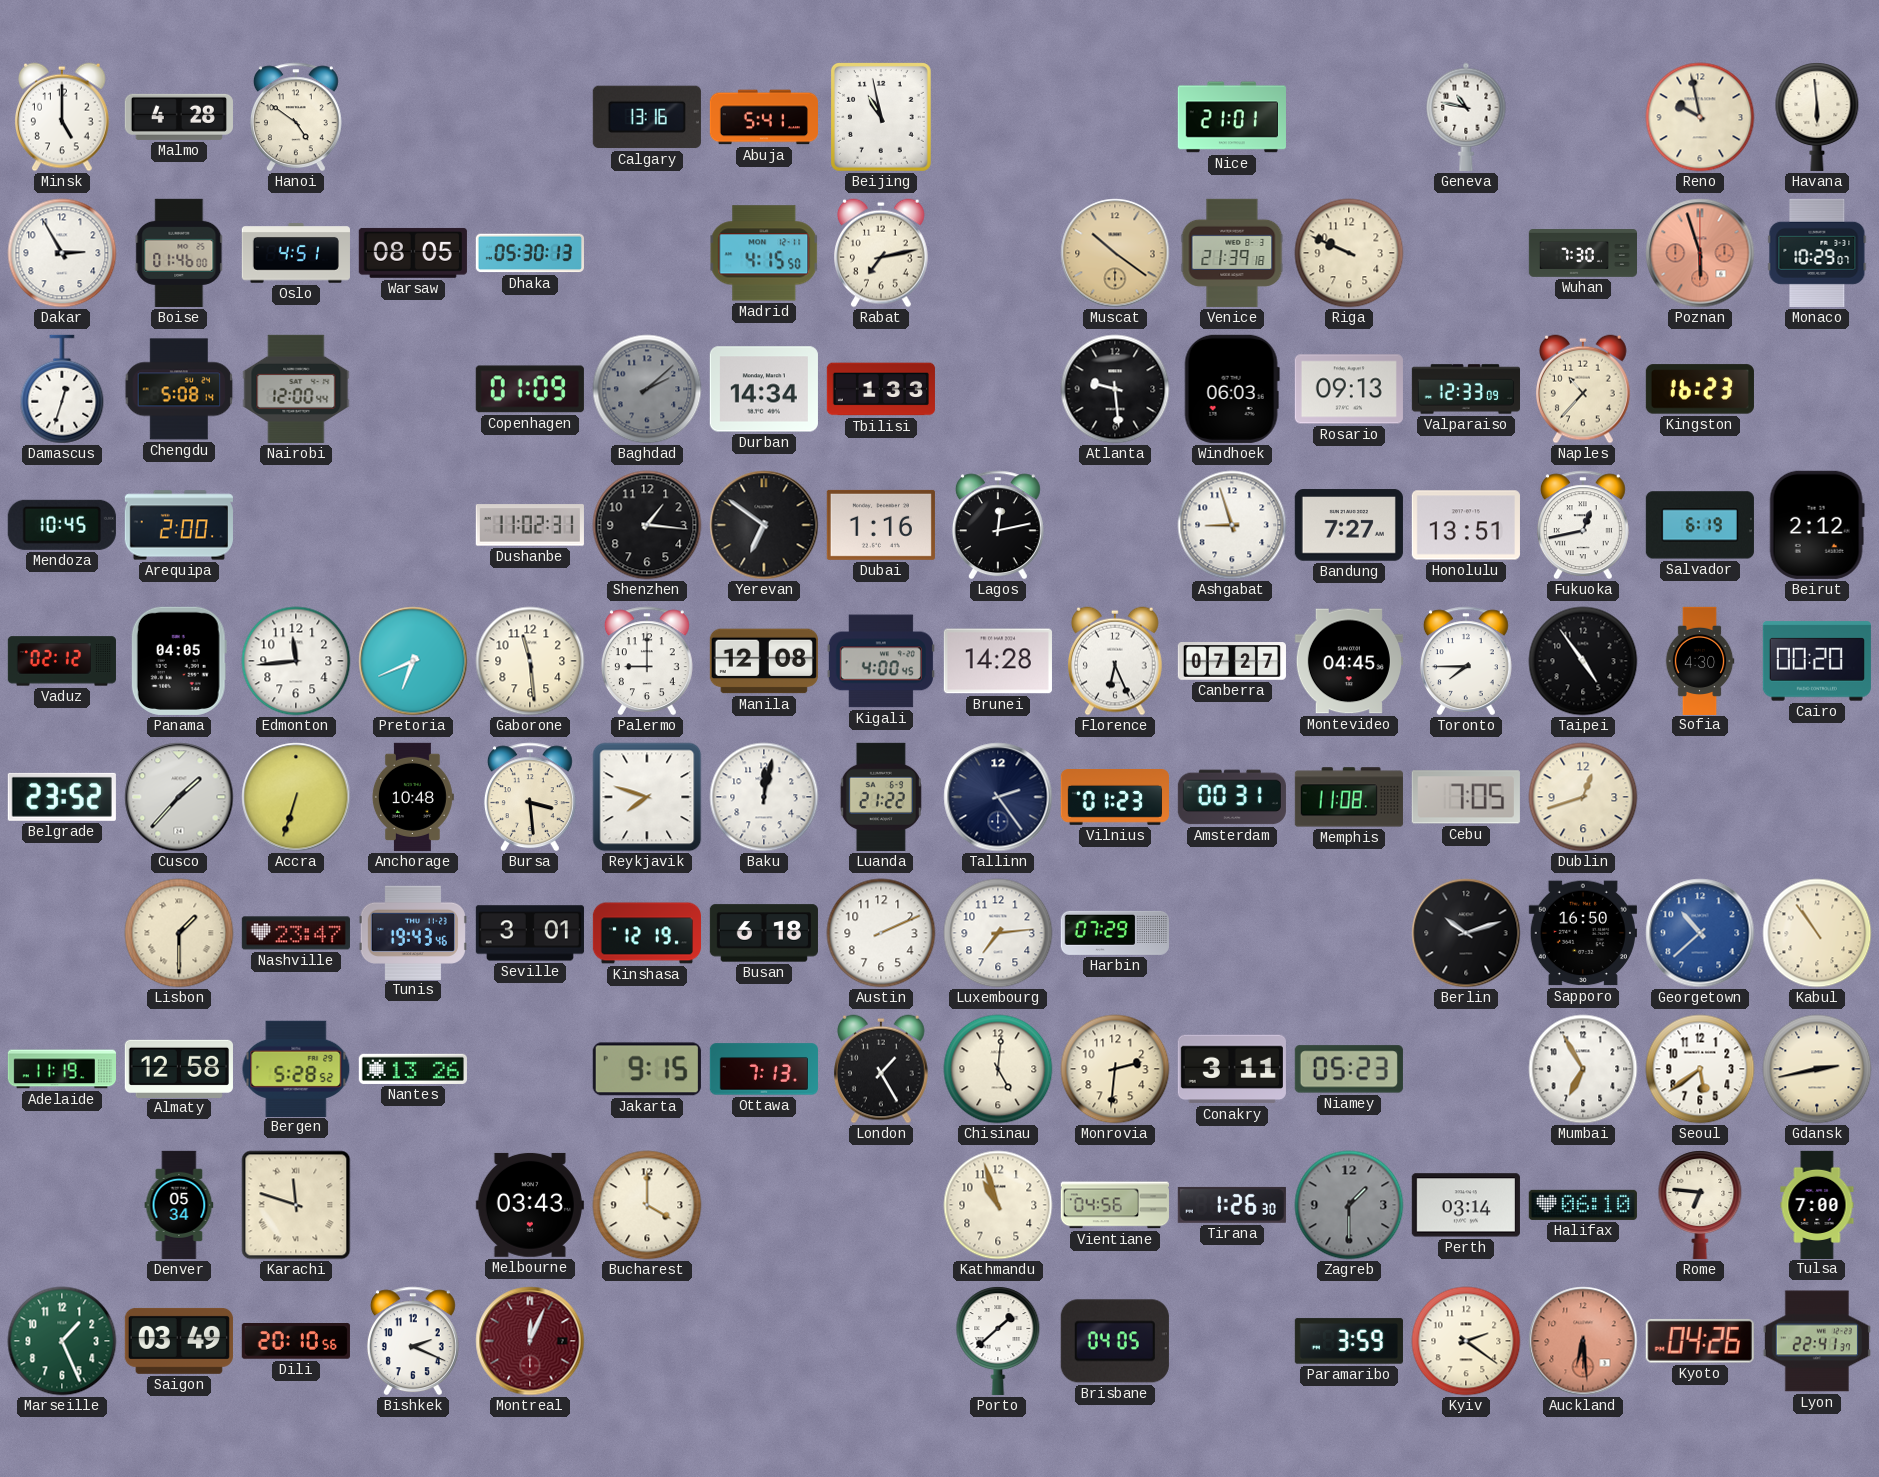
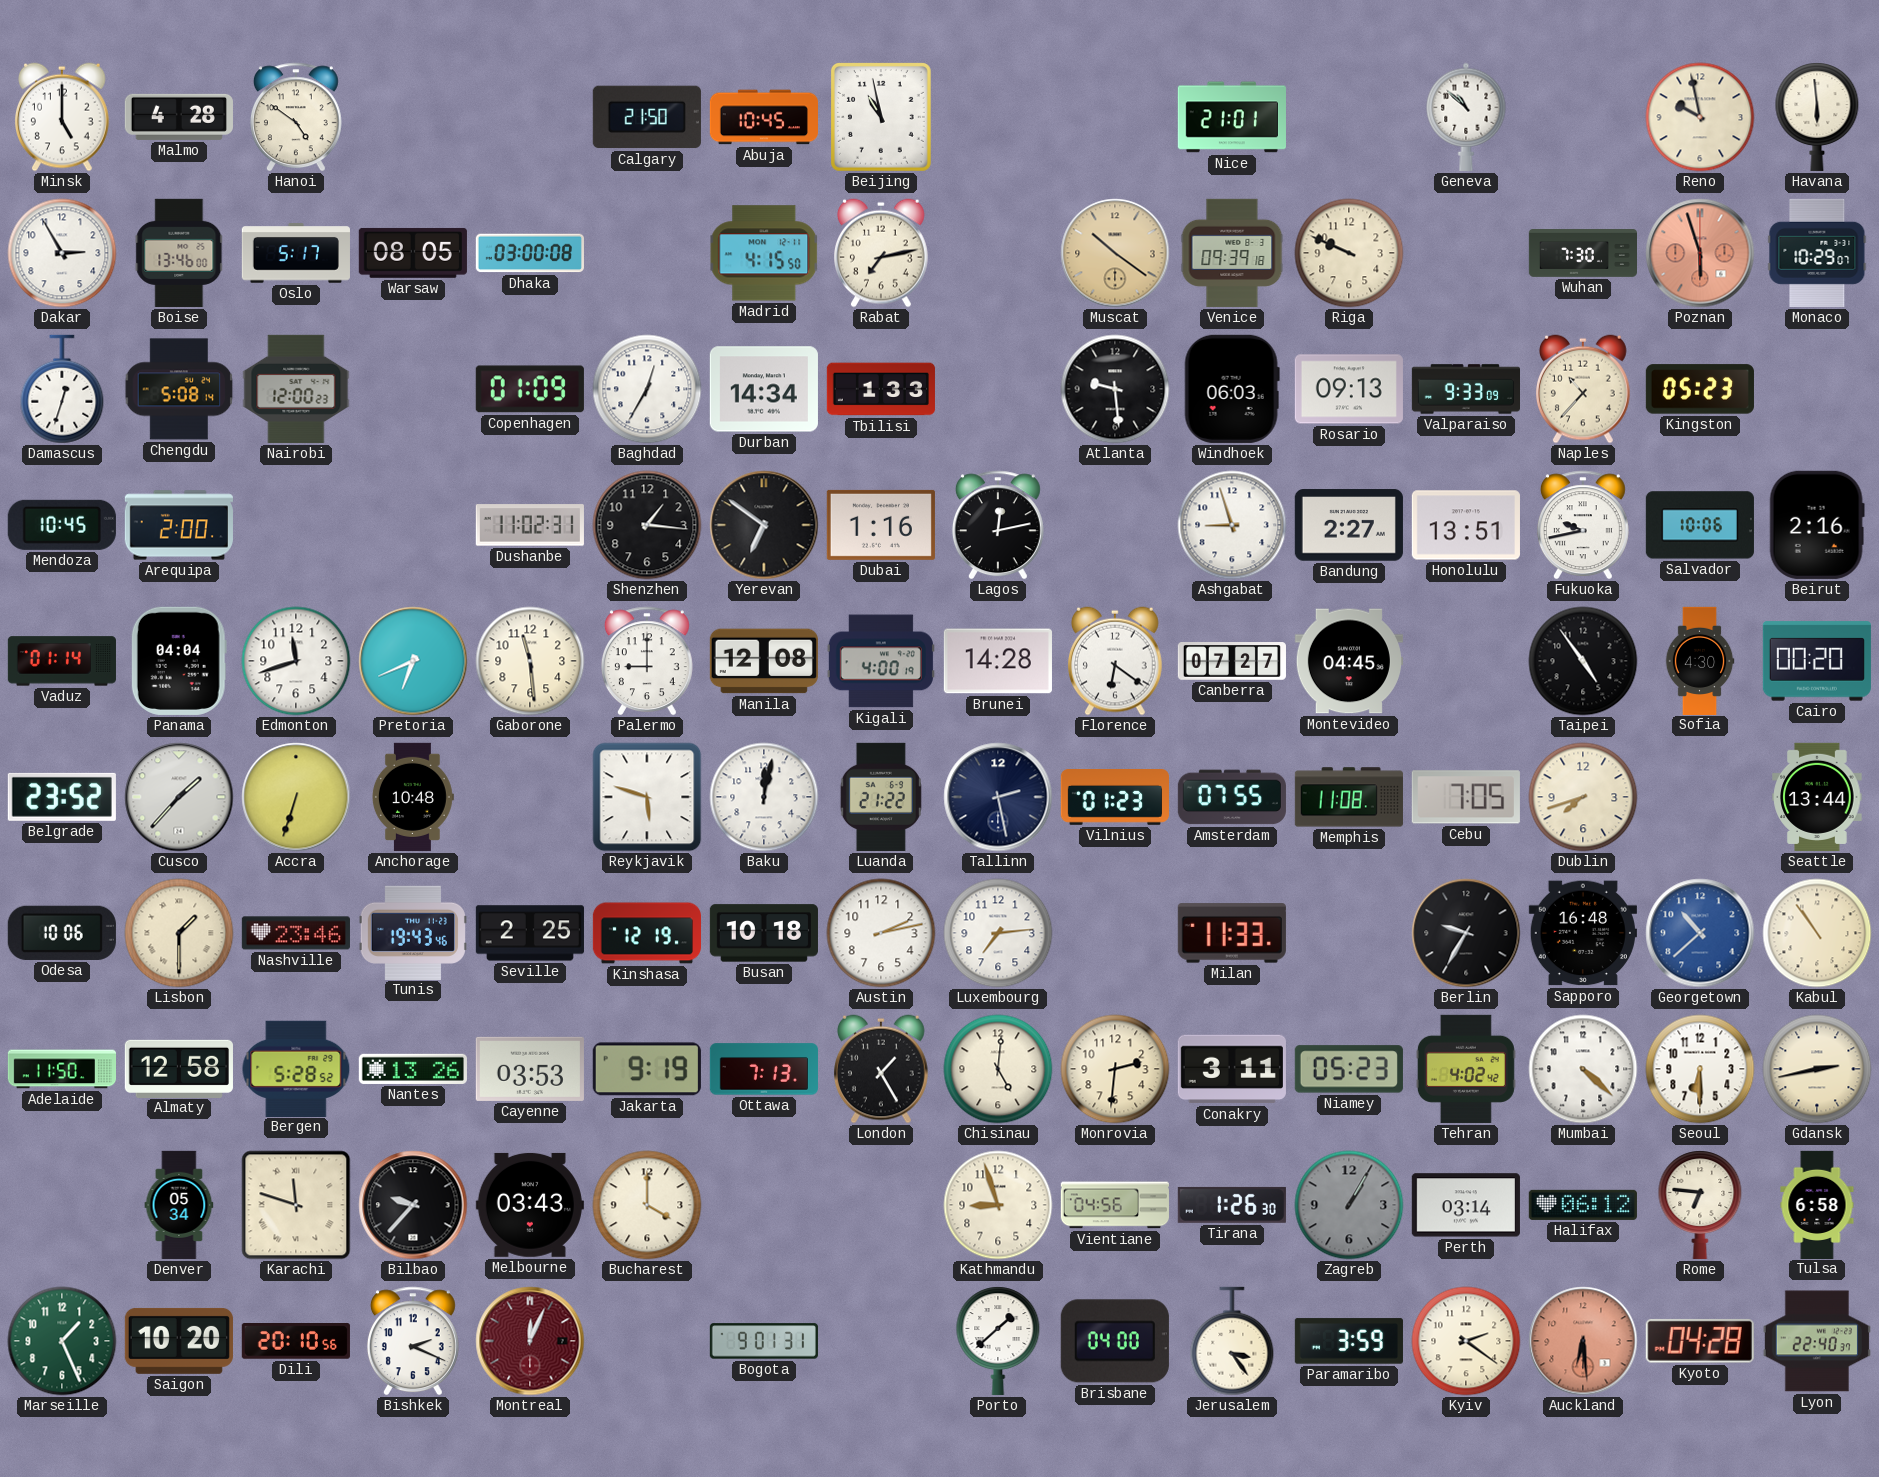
Calgary: 13:16 -> 21:50
Abuja: 5:41 -> 10:45
Geneva: 10:47 -> 10:52
Boise: 01:46 -> 13:46
Oslo: 4:51 -> 5:17
Dhaka: 05:30 -> 03:00
Venice: 21:39 -> 09:39
Nairobi: 12:00:44 -> 12:00:23
Baghdad: 2:08 -> 12:35
Baghdad dial: grey -> white
Valparaiso: 12:33 -> 9:33
Kingston: 16:23 -> 05:23
Bandung: 7:27 -> 2:27
Fukuoka: 12:43 -> 9:43
Salvador: 6:19 -> 10:06
Beirut: 2:12 -> 2:16
Vaduz: 02:12 -> 01:14
Panama: 04:05 -> 04:04
Edmonton: 11:44 -> 11:42
Kigali: 4:00:45 -> 4:00:19
Florence: 6:26 -> 6:21
Toronto: 7:45 -> none
Bursa: 3:29 -> none
Reykjavik: 7:48 -> 5:48
Tallinn: 2:24 -> 2:28
Amsterdam: 00:31 -> 07:55
Dublin: 12:42 -> 7:42
Seattle: none -> 13:44
Odesa: none -> 10:06
Nashville: 23:47 -> 23:46
Seville: 3:01 -> 2:25
Busan: 6:18 -> 10:18
Austin: 2:11 -> 2:13
Harbin: 07:29 -> none
Milan: none -> 11:33
Berlin: 10:12 -> 9:35
Sapporo: 16:50 -> 16:48
Adelaide: 11:19 -> 11:50
Cayenne: none -> 03:53
Jakarta: 9:15 -> 9:19
Tehran: none -> 4:02
Mumbai: 6:55 -> 4:22
Seoul: 5:39 -> 6:30
Bilbao: none -> 9:37
Kathmandu: 10:57 -> 8:57
Zagreb: 1:30 -> 1:05
Halifax: 06:10 -> 06:12
Tulsa: 7:00 -> 6:58
Saigon: 03:49 -> 10:20
Bogota: none -> 9:01
Brisbane: 04:05 -> 04:00
Jerusalem: none -> 3:24
Kyoto: 04:26 -> 04:28
Lyon: 22:41 -> 22:40
